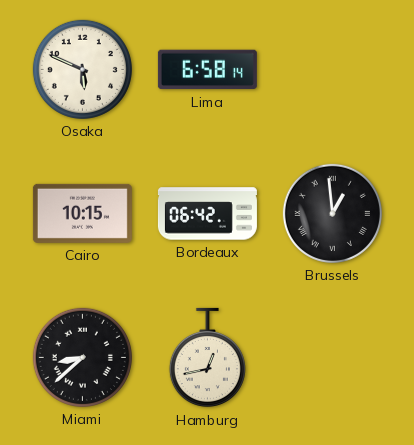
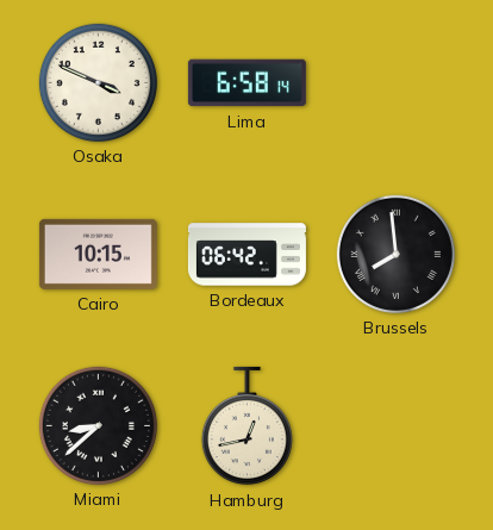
Osaka: 5:49 -> 3:49
Brussels: 12:59 -> 7:59
